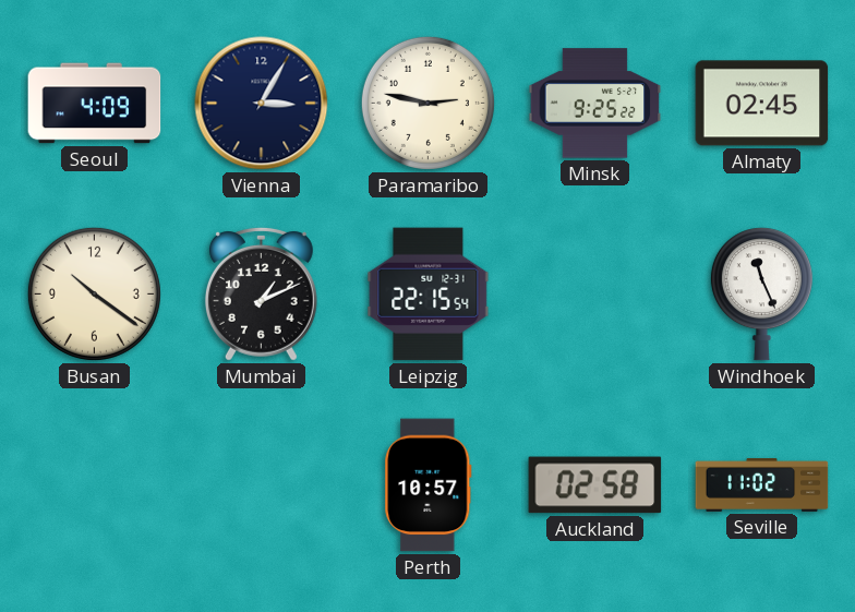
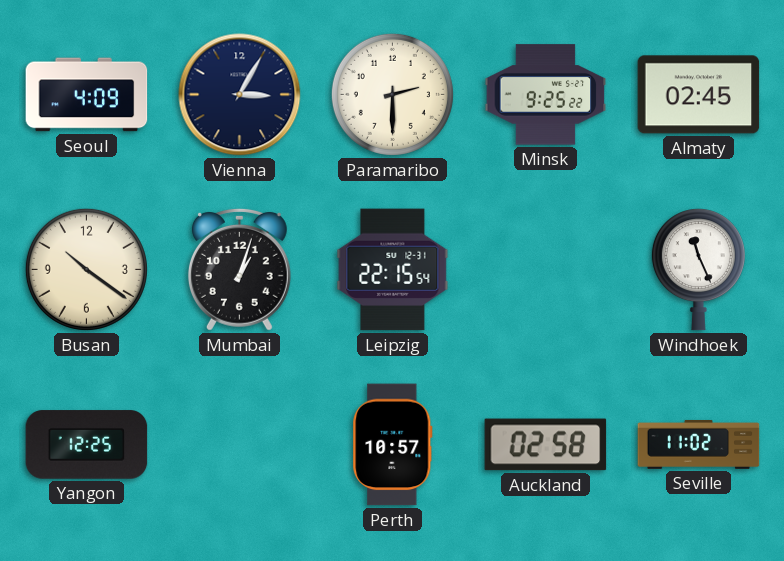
Paramaribo: 2:47 -> 2:30
Mumbai: 1:11 -> 1:03
Yangon: none -> 12:25
